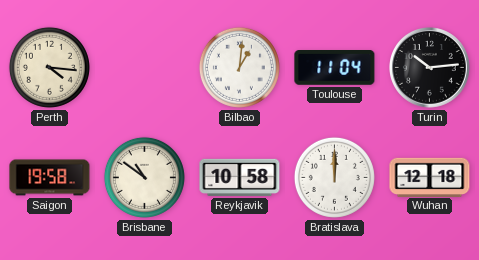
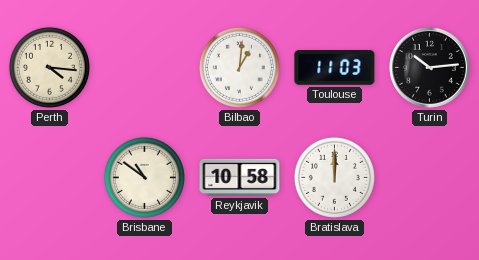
Toulouse: 11:04 -> 11:03
Saigon: 19:58 -> none
Wuhan: 12:18 -> none
